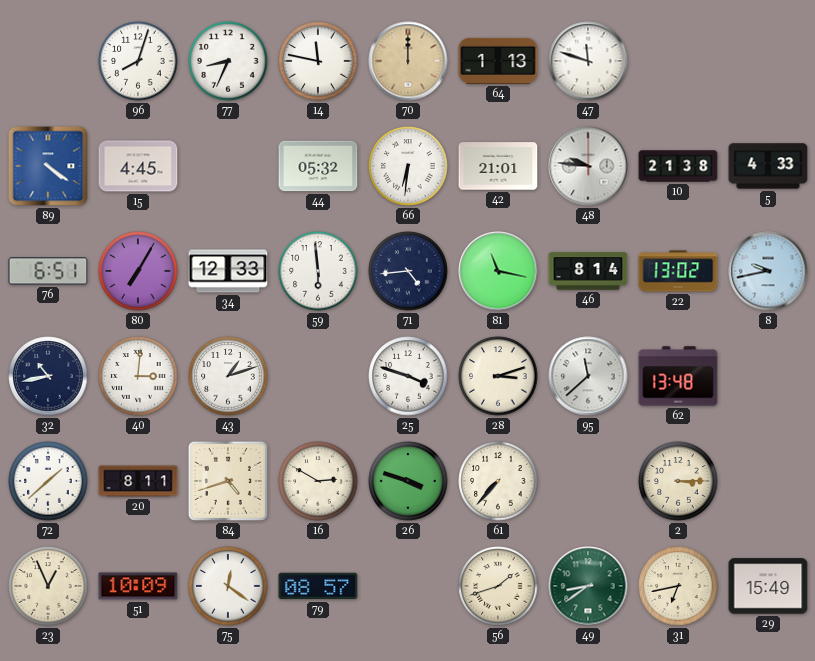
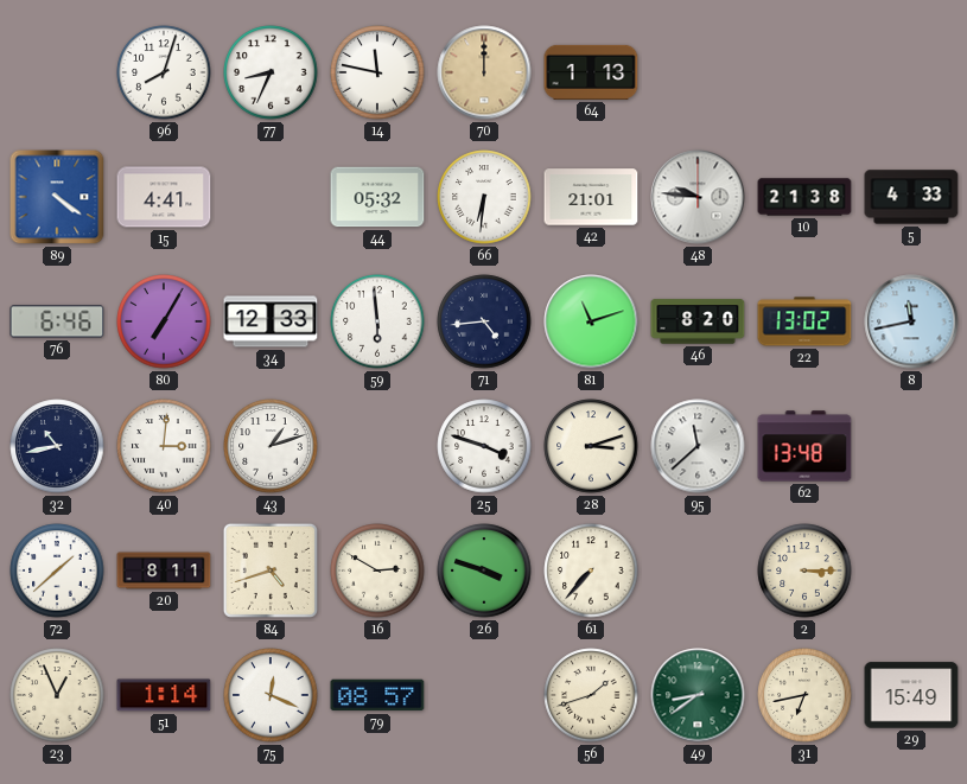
47: 11:48 -> none
15: 4:45 -> 4:41
76: 6:51 -> 6:46
81: 11:17 -> 11:12
46: 8:14 -> 8:20
8: 9:43 -> 11:43
51: 10:09 -> 1:14
75: 12:21 -> 12:19
